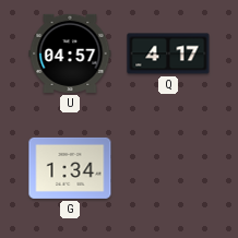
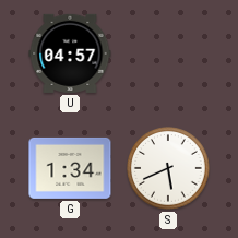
Q: 4:17 -> none
S: none -> 5:41
